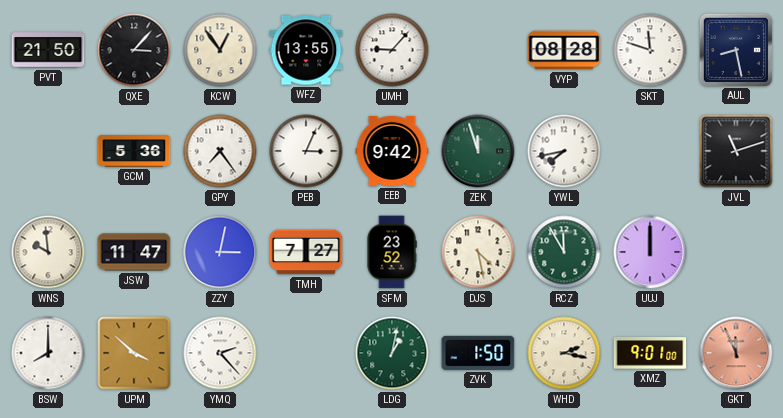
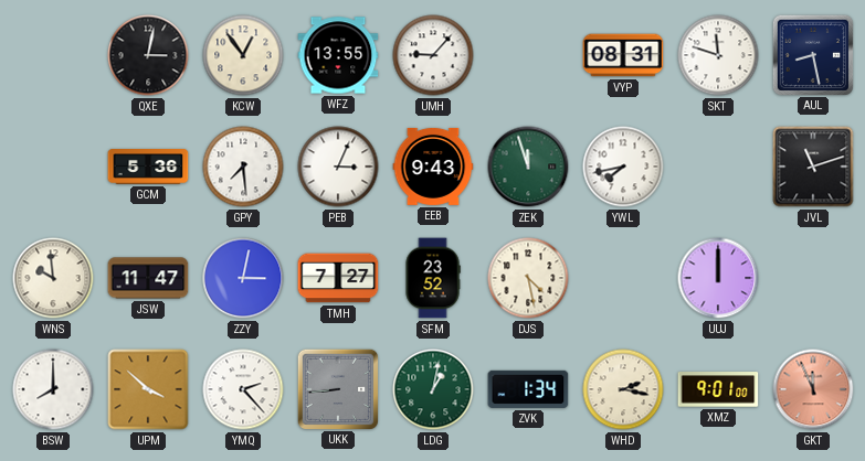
PVT: 21:50 -> none
QXE: 3:07 -> 3:02
VYP: 08:28 -> 08:31
GPY: 7:24 -> 7:29
EEB: 9:42 -> 9:43
RCZ: 11:55 -> none
UKK: none -> 8:44
ZVK: 1:50 -> 1:34
